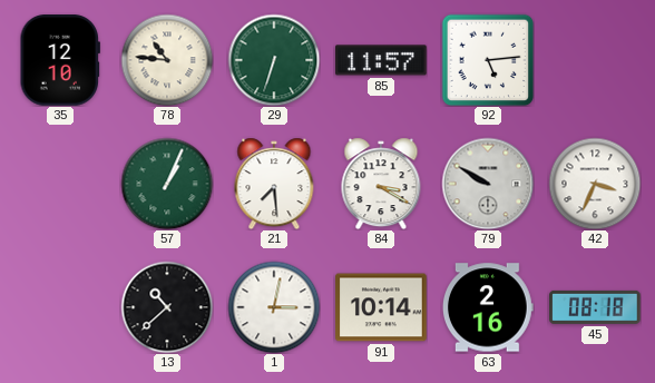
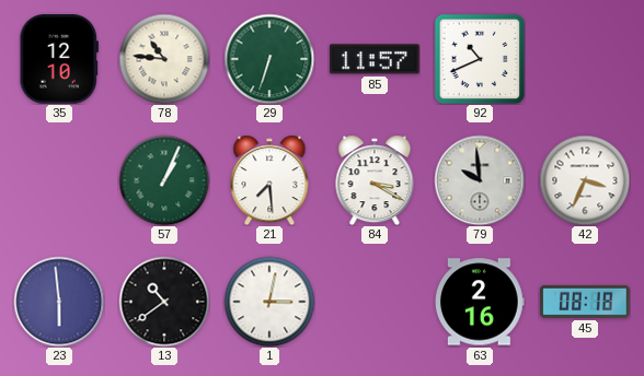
92: 5:14 -> 10:41
79: 9:50 -> 9:59
23: none -> 5:59
13: 10:38 -> 10:39
91: 10:14 -> none
